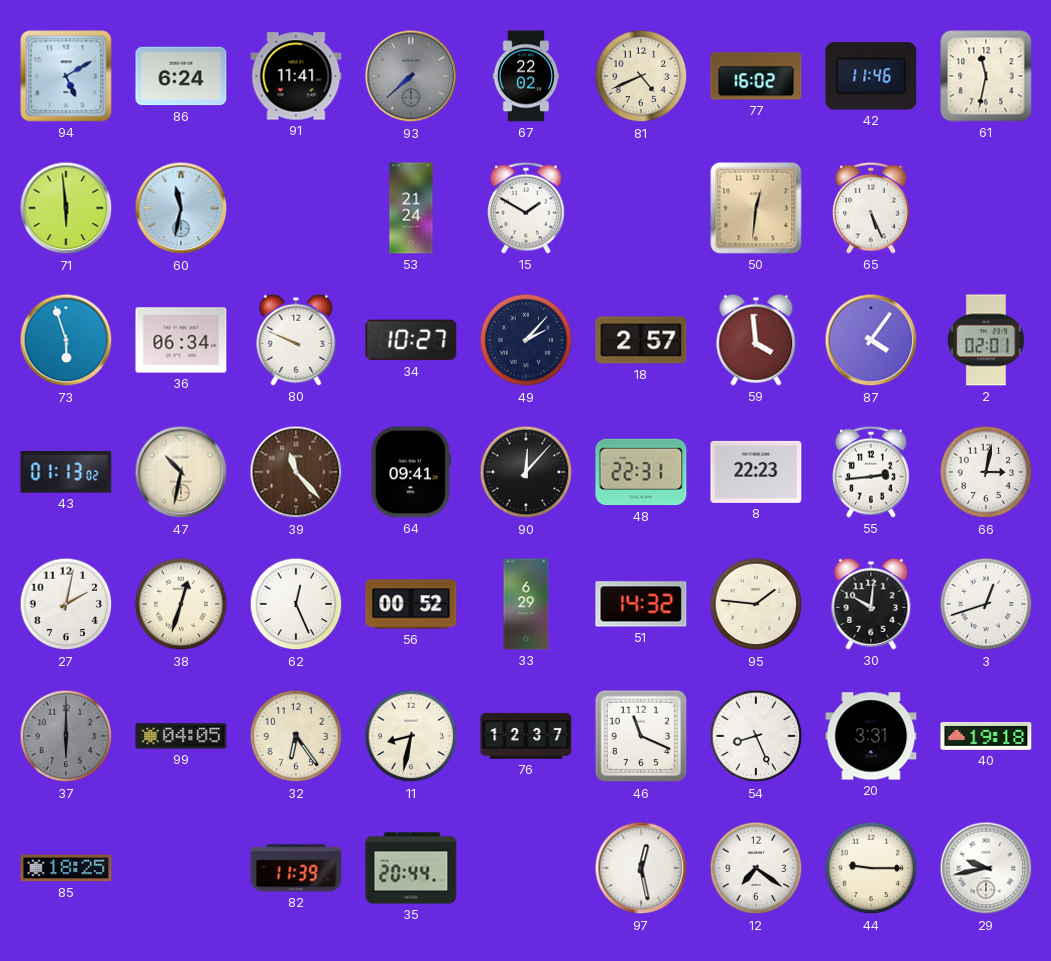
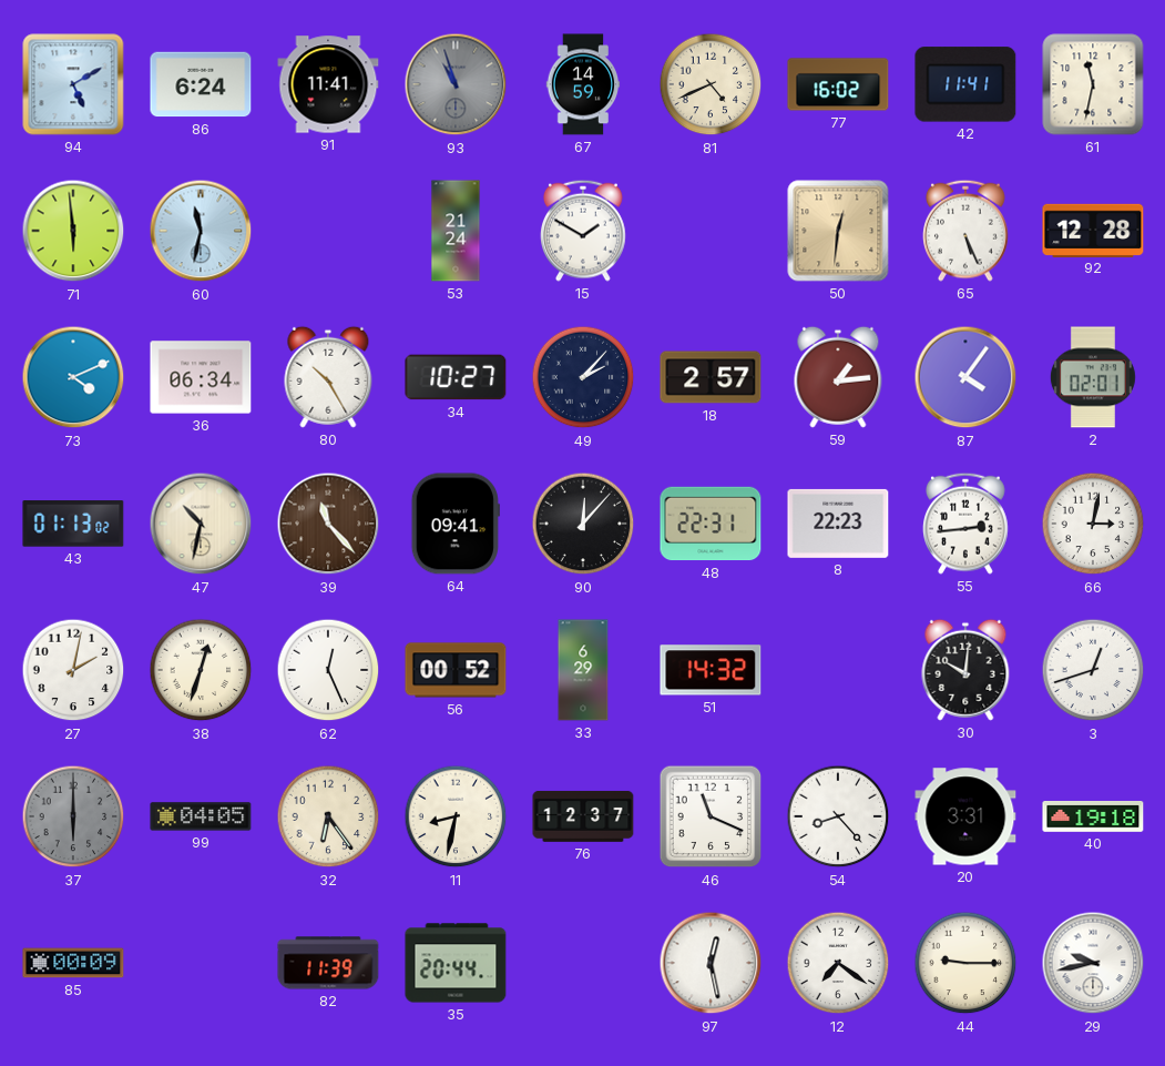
93: 7:38 -> 10:57
67: 22:02 -> 14:59
42: 11:46 -> 11:41
92: none -> 12:28
73: 5:57 -> 4:11
80: 9:49 -> 10:25
59: 3:59 -> 1:14
95: 1:46 -> none
54: 8:26 -> 8:23
85: 18:25 -> 00:09
